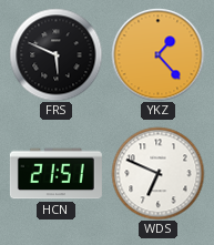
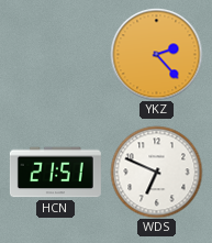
FRS: 5:49 -> none
YKZ: 1:23 -> 2:23
